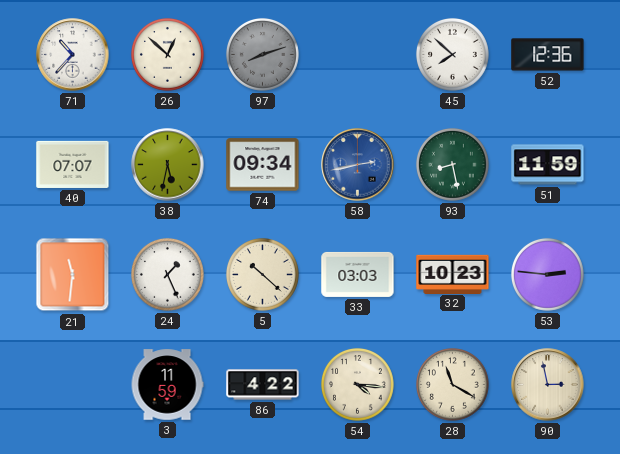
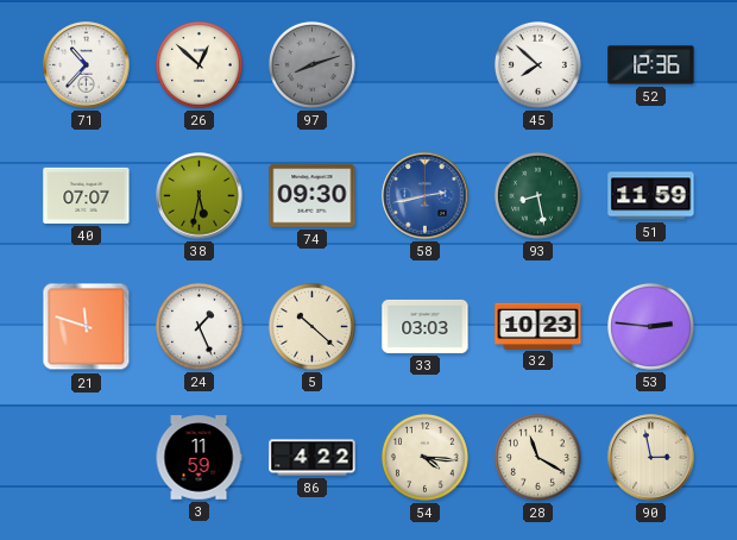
74: 09:34 -> 09:30
21: 11:31 -> 11:48
